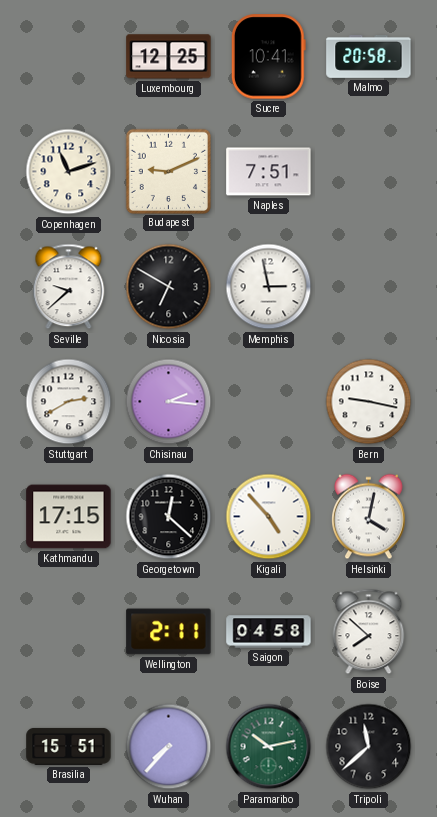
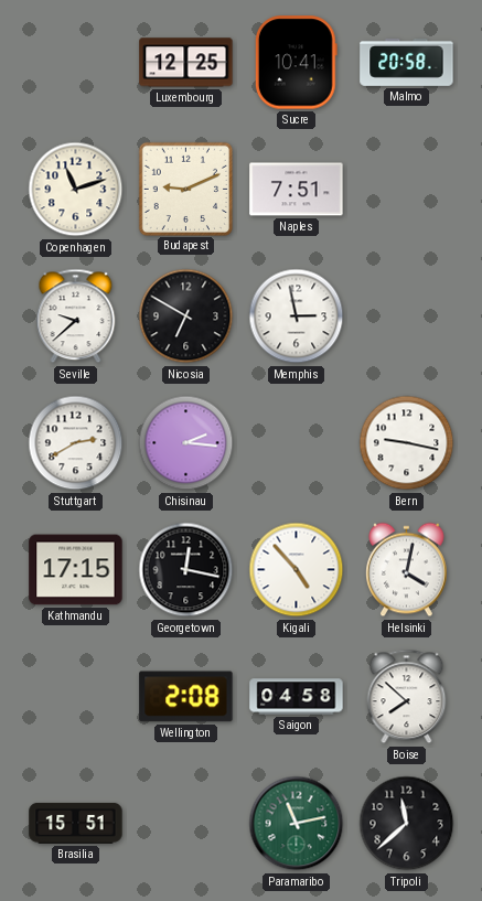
Georgetown: 12:22 -> 12:17
Wellington: 2:11 -> 2:08
Wuhan: 7:37 -> none
Paramaribo: 10:13 -> 11:13
